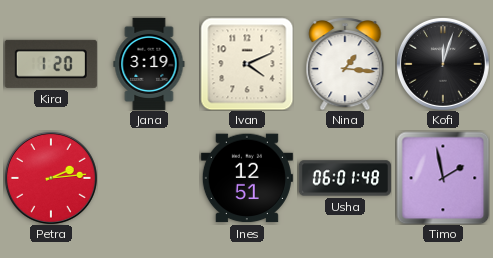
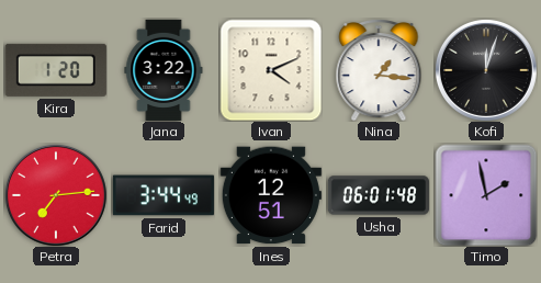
Jana: 3:19 -> 3:22
Petra: 2:14 -> 7:14
Farid: none -> 3:44
